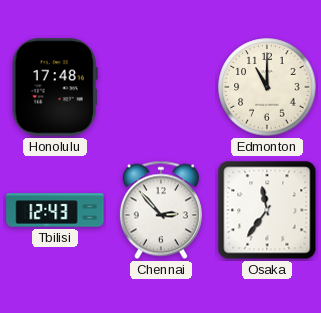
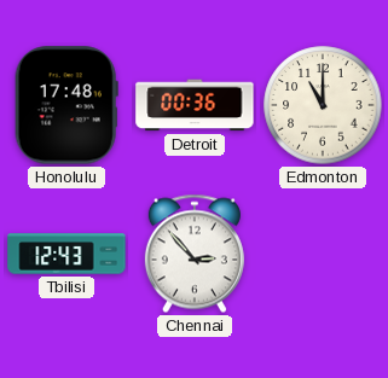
Detroit: none -> 00:36
Osaka: 11:36 -> none
